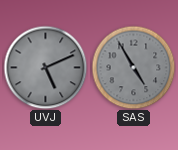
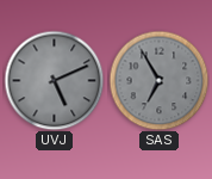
SAS: 4:55 -> 6:55
